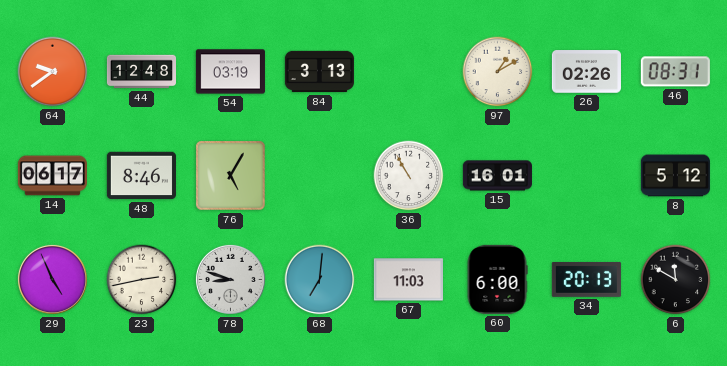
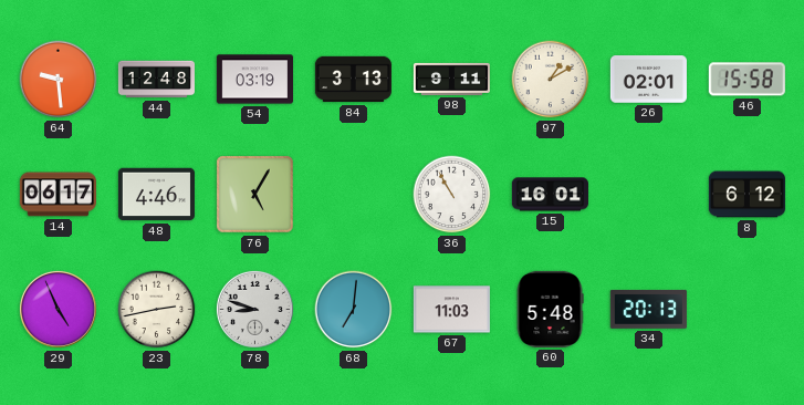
64: 9:39 -> 9:29
98: none -> 9:11
26: 02:26 -> 02:01
46: 08:31 -> 15:58
48: 8:46 -> 4:46
8: 5:12 -> 6:12
60: 6:00 -> 5:48
6: 11:50 -> none
